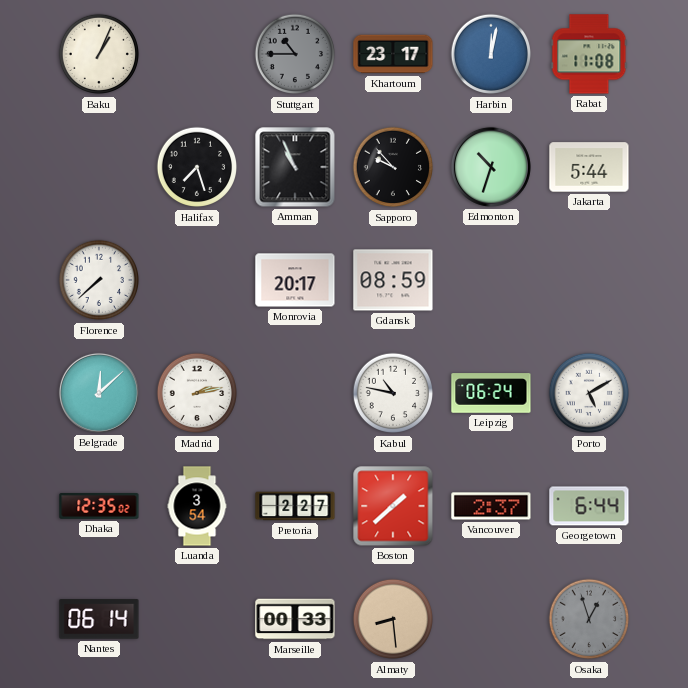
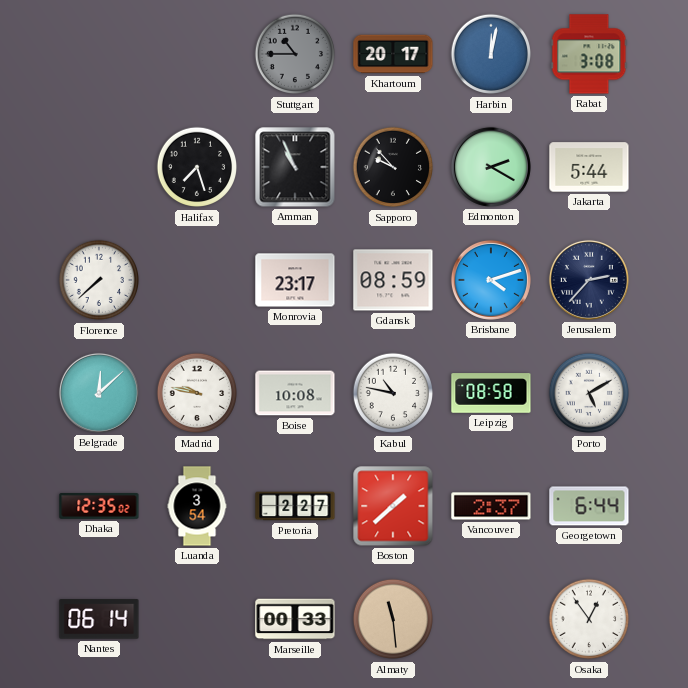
Baku: 1:04 -> none
Khartoum: 23:17 -> 20:17
Rabat: 11:08 -> 3:08
Edmonton: 10:33 -> 2:20
Monrovia: 20:17 -> 23:17
Brisbane: none -> 4:12
Jerusalem: none -> 2:37
Madrid: 2:13 -> 9:47
Boise: none -> 10:08
Leipzig: 06:24 -> 08:58
Almaty: 8:29 -> 11:29
Osaka: 12:57 -> 12:54
Osaka dial: grey -> white
